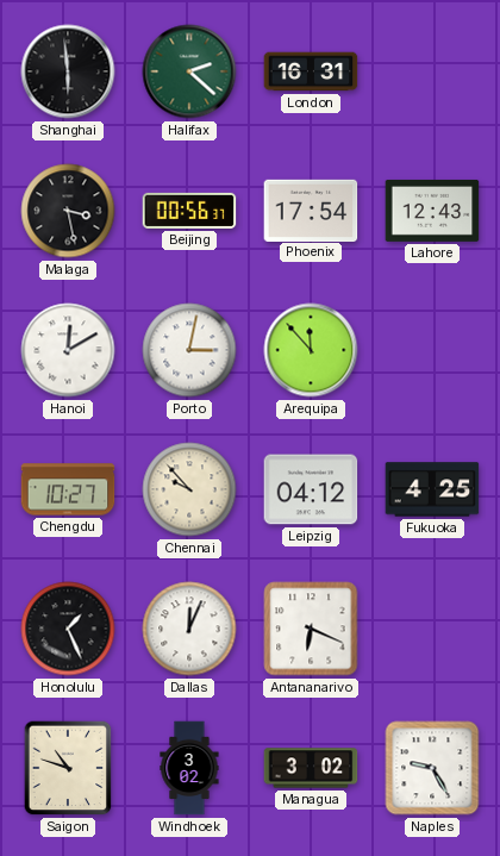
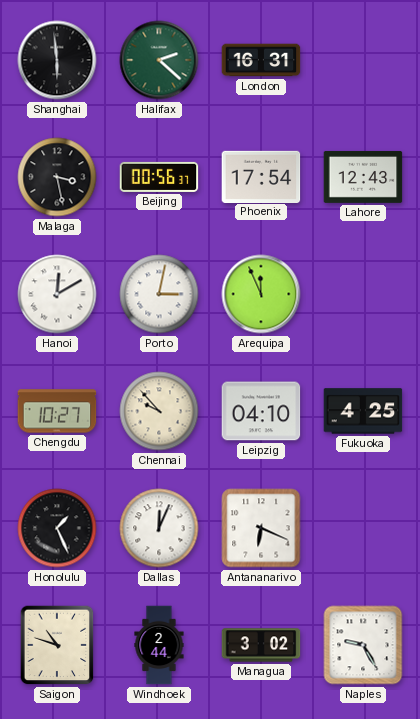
Arequipa: 11:53 -> 11:56
Leipzig: 04:12 -> 04:10
Windhoek: 3:02 -> 2:44
